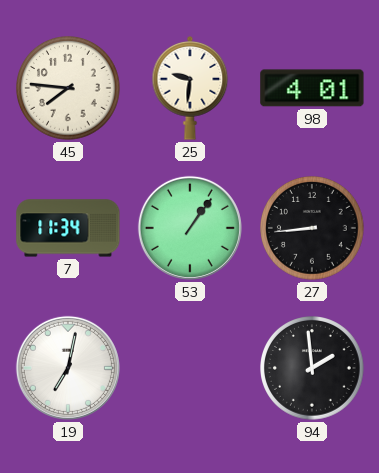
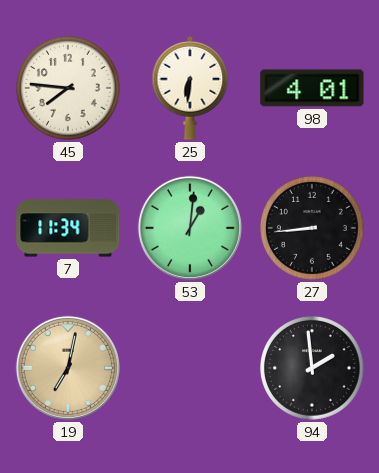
25: 9:31 -> 6:31
53: 1:06 -> 1:01
19 dial: white -> champagne
